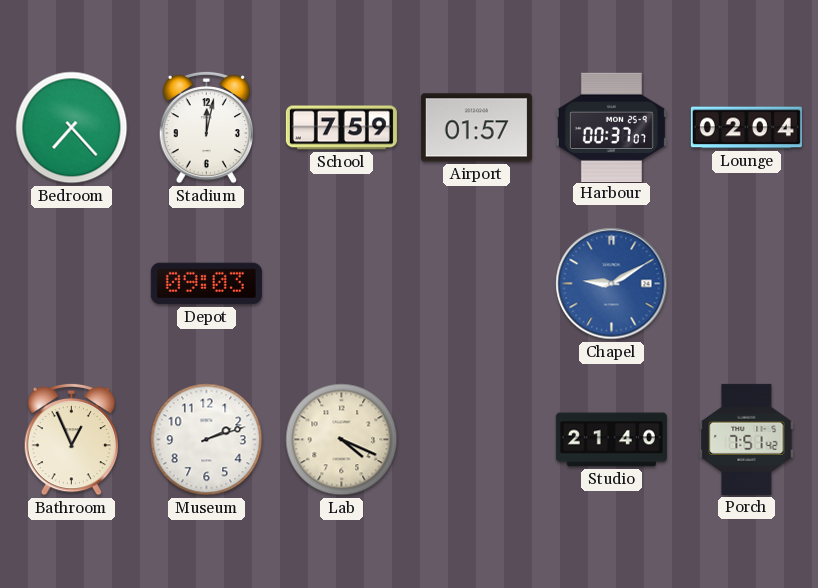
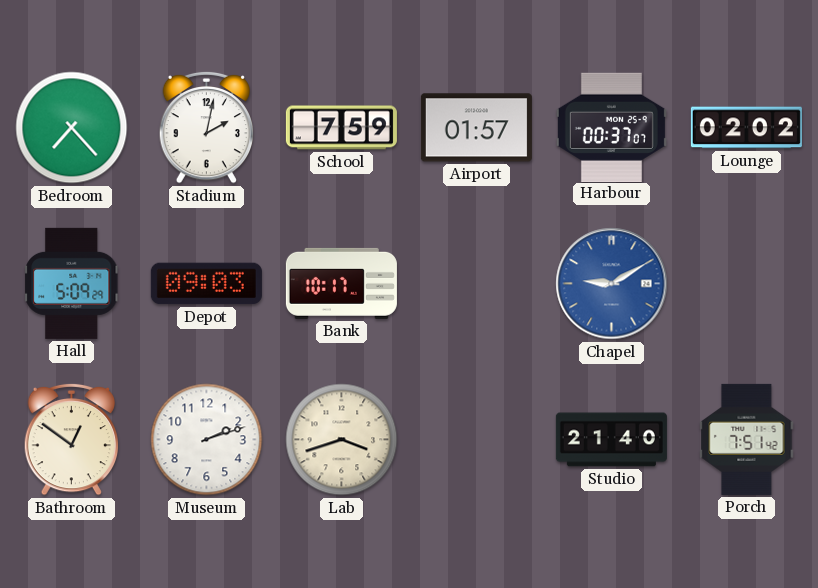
Stadium: 12:02 -> 2:02
Lounge: 02:04 -> 02:02
Hall: none -> 5:09
Bank: none -> 10:17
Bathroom: 12:56 -> 12:51
Lab: 4:19 -> 3:42
